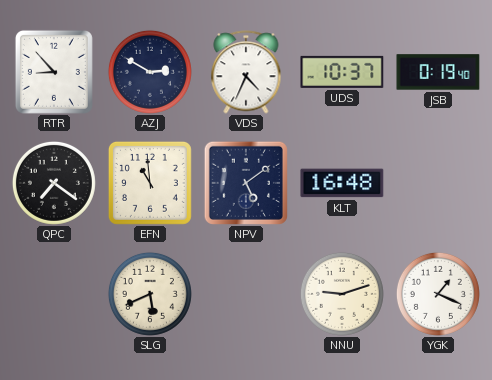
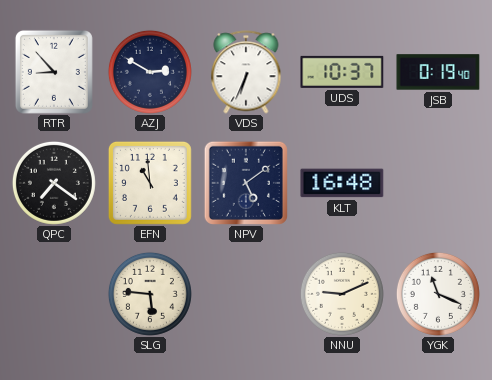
VDS: 4:34 -> 6:34
SLG: 5:41 -> 5:46
NNU: 9:12 -> 9:11
YGK: 1:19 -> 11:19
